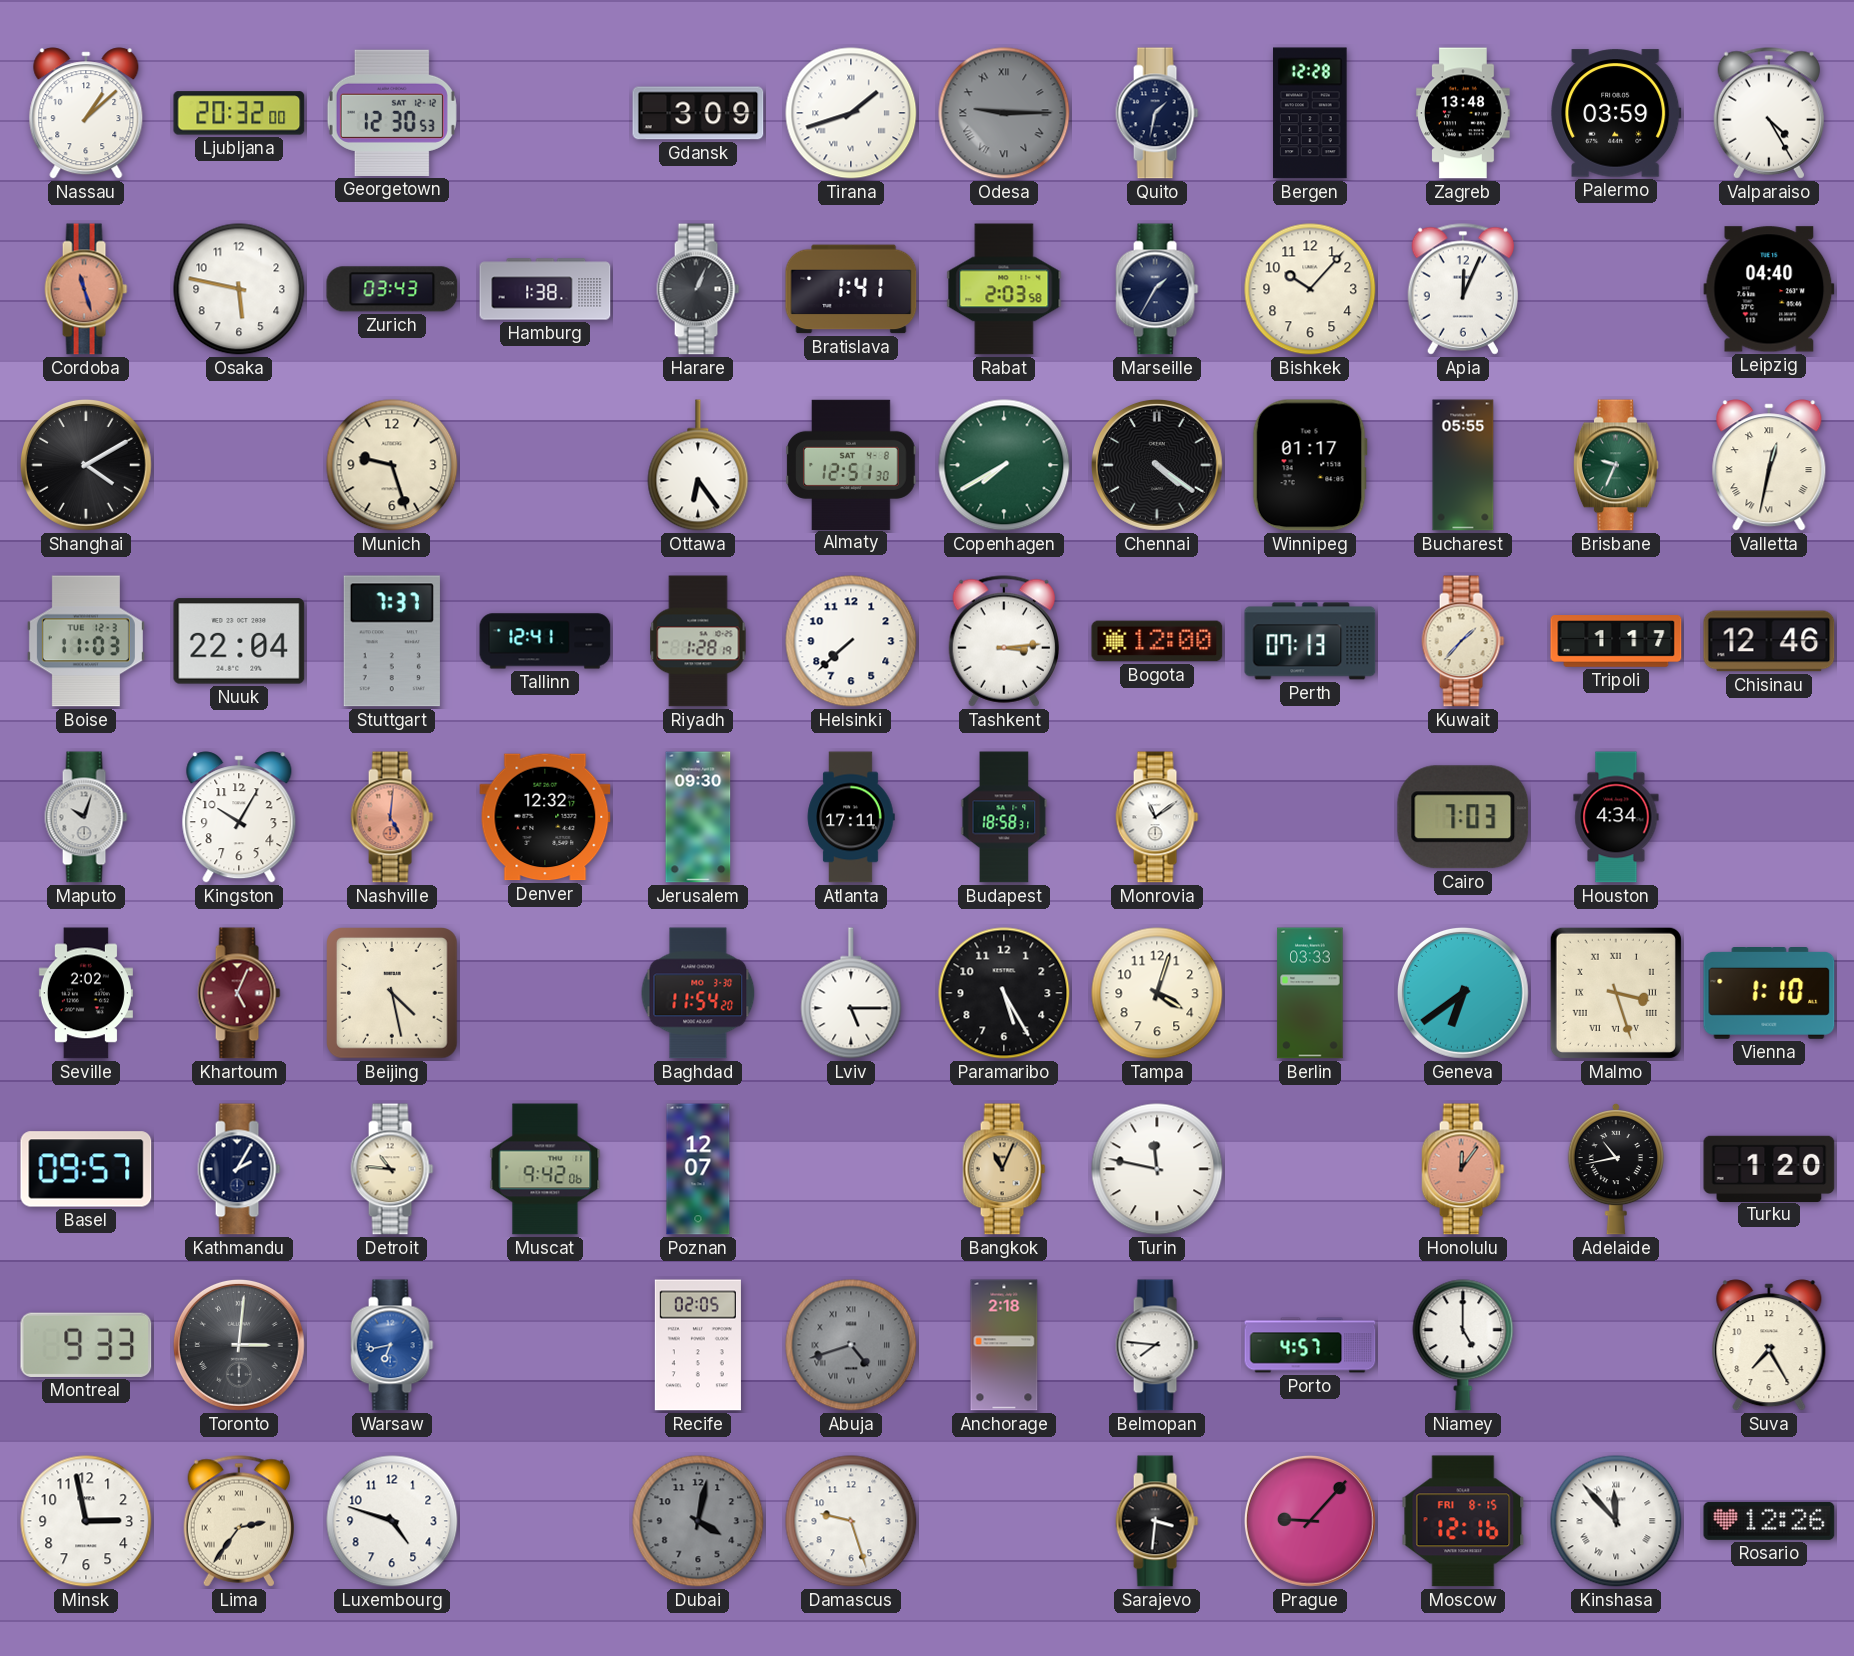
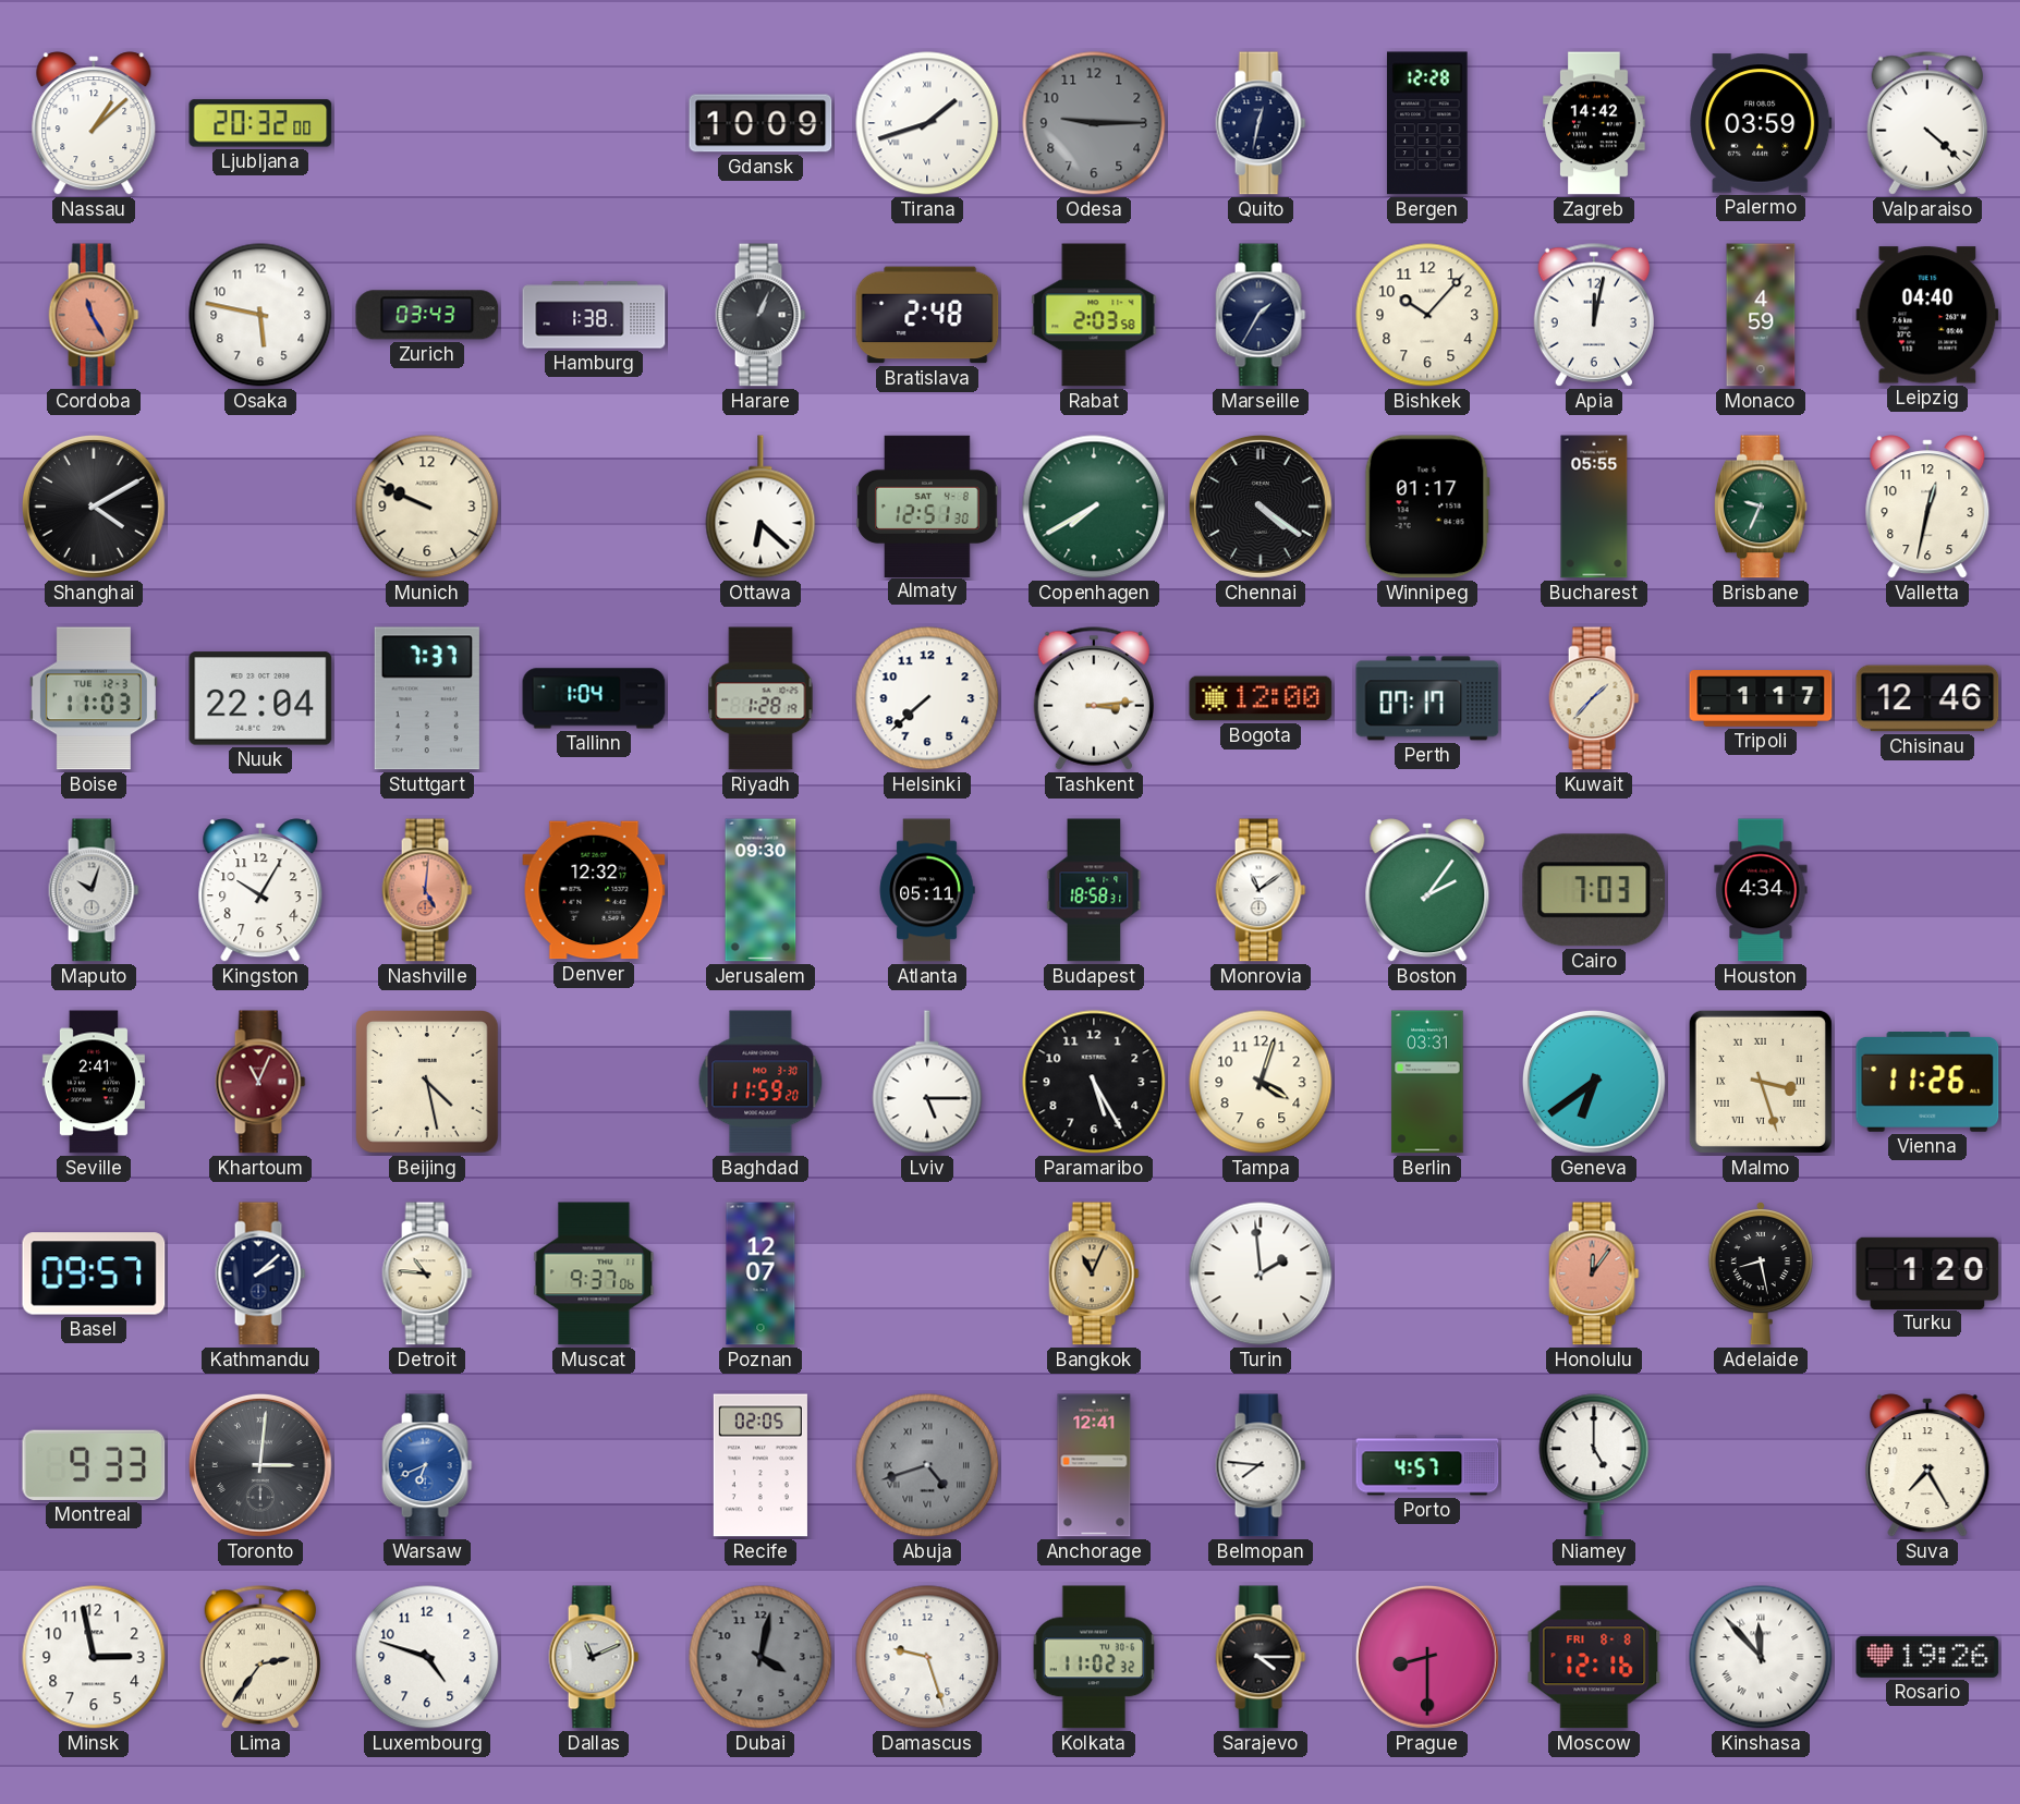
Georgetown: 12:30 -> none
Gdansk: 3:09 -> 10:09
Odesa numerals: Roman -> Arabic
Quito: 1:32 -> 12:32
Zagreb: 13:48 -> 14:42
Valparaiso: 4:25 -> 4:22
Cordoba: 11:27 -> 11:25
Bratislava: 1:41 -> 2:48
Apia: 12:04 -> 12:02
Monaco: none -> 4:59
Munich: 9:27 -> 9:49
Ottawa: 6:24 -> 6:22
Valletta numerals: Roman -> Arabic
Tallinn: 12:41 -> 1:04
Perth: 07:13 -> 07:17
Atlanta: 17:11 -> 05:11
Boston: none -> 2:06
Seville: 2:02 -> 2:41
Khartoum: 5:04 -> 11:04
Baghdad: 11:54 -> 11:59
Berlin: 03:33 -> 03:31
Vienna: 1:10 -> 11:26
Kathmandu: 2:05 -> 2:08
Muscat: 9:42 -> 9:37
Turin: 11:47 -> 1:59
Adelaide: 10:43 -> 8:28
Warsaw: 6:43 -> 6:41
Anchorage: 2:18 -> 12:41
Dallas: none -> 11:11
Kolkata: none -> 11:02
Sarajevo: 3:31 -> 4:15
Prague: 9:07 -> 8:30
Moscow date: FRI 8-15 -> FRI 8-8
Rosario: 12:26 -> 19:26
